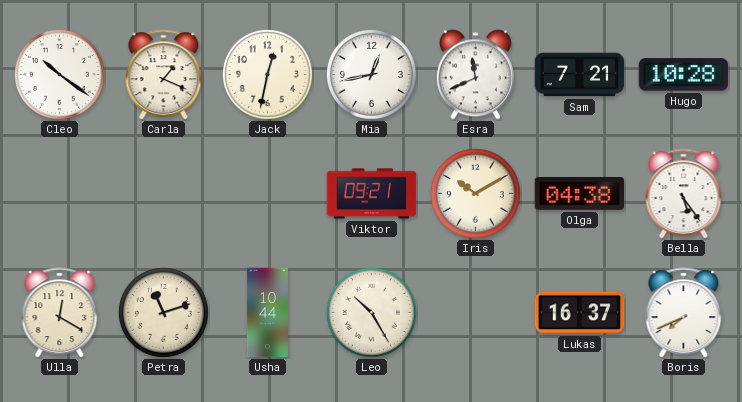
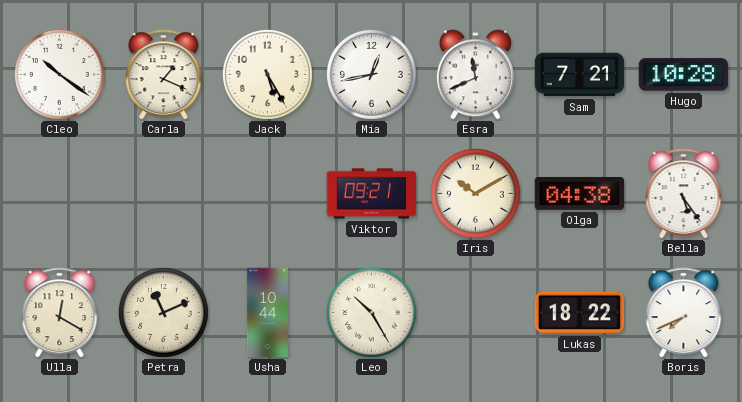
Jack: 12:32 -> 5:25
Petra: 11:12 -> 11:11
Lukas: 16:37 -> 18:22
